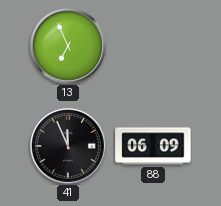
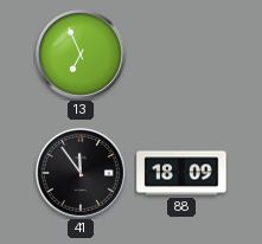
41: 11:56 -> 11:54
88: 06:09 -> 18:09
